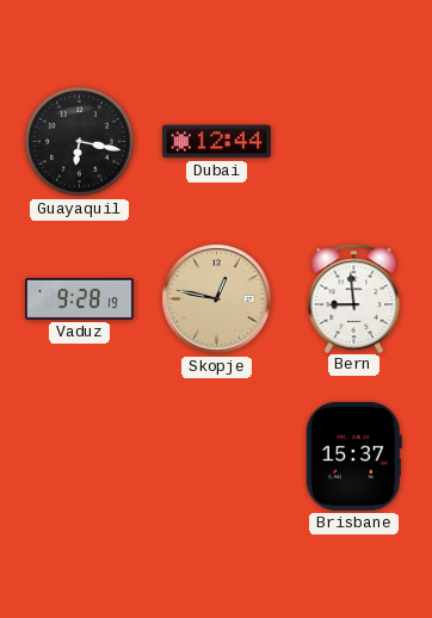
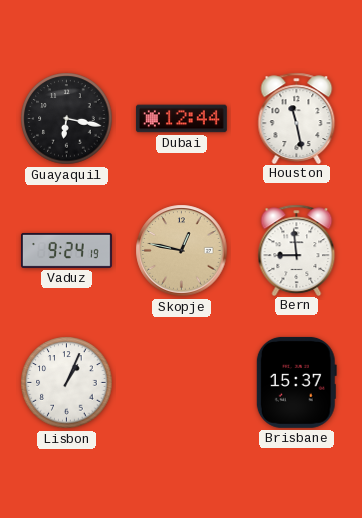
Houston: none -> 11:28
Vaduz: 9:28 -> 9:24
Lisbon: none -> 1:04
